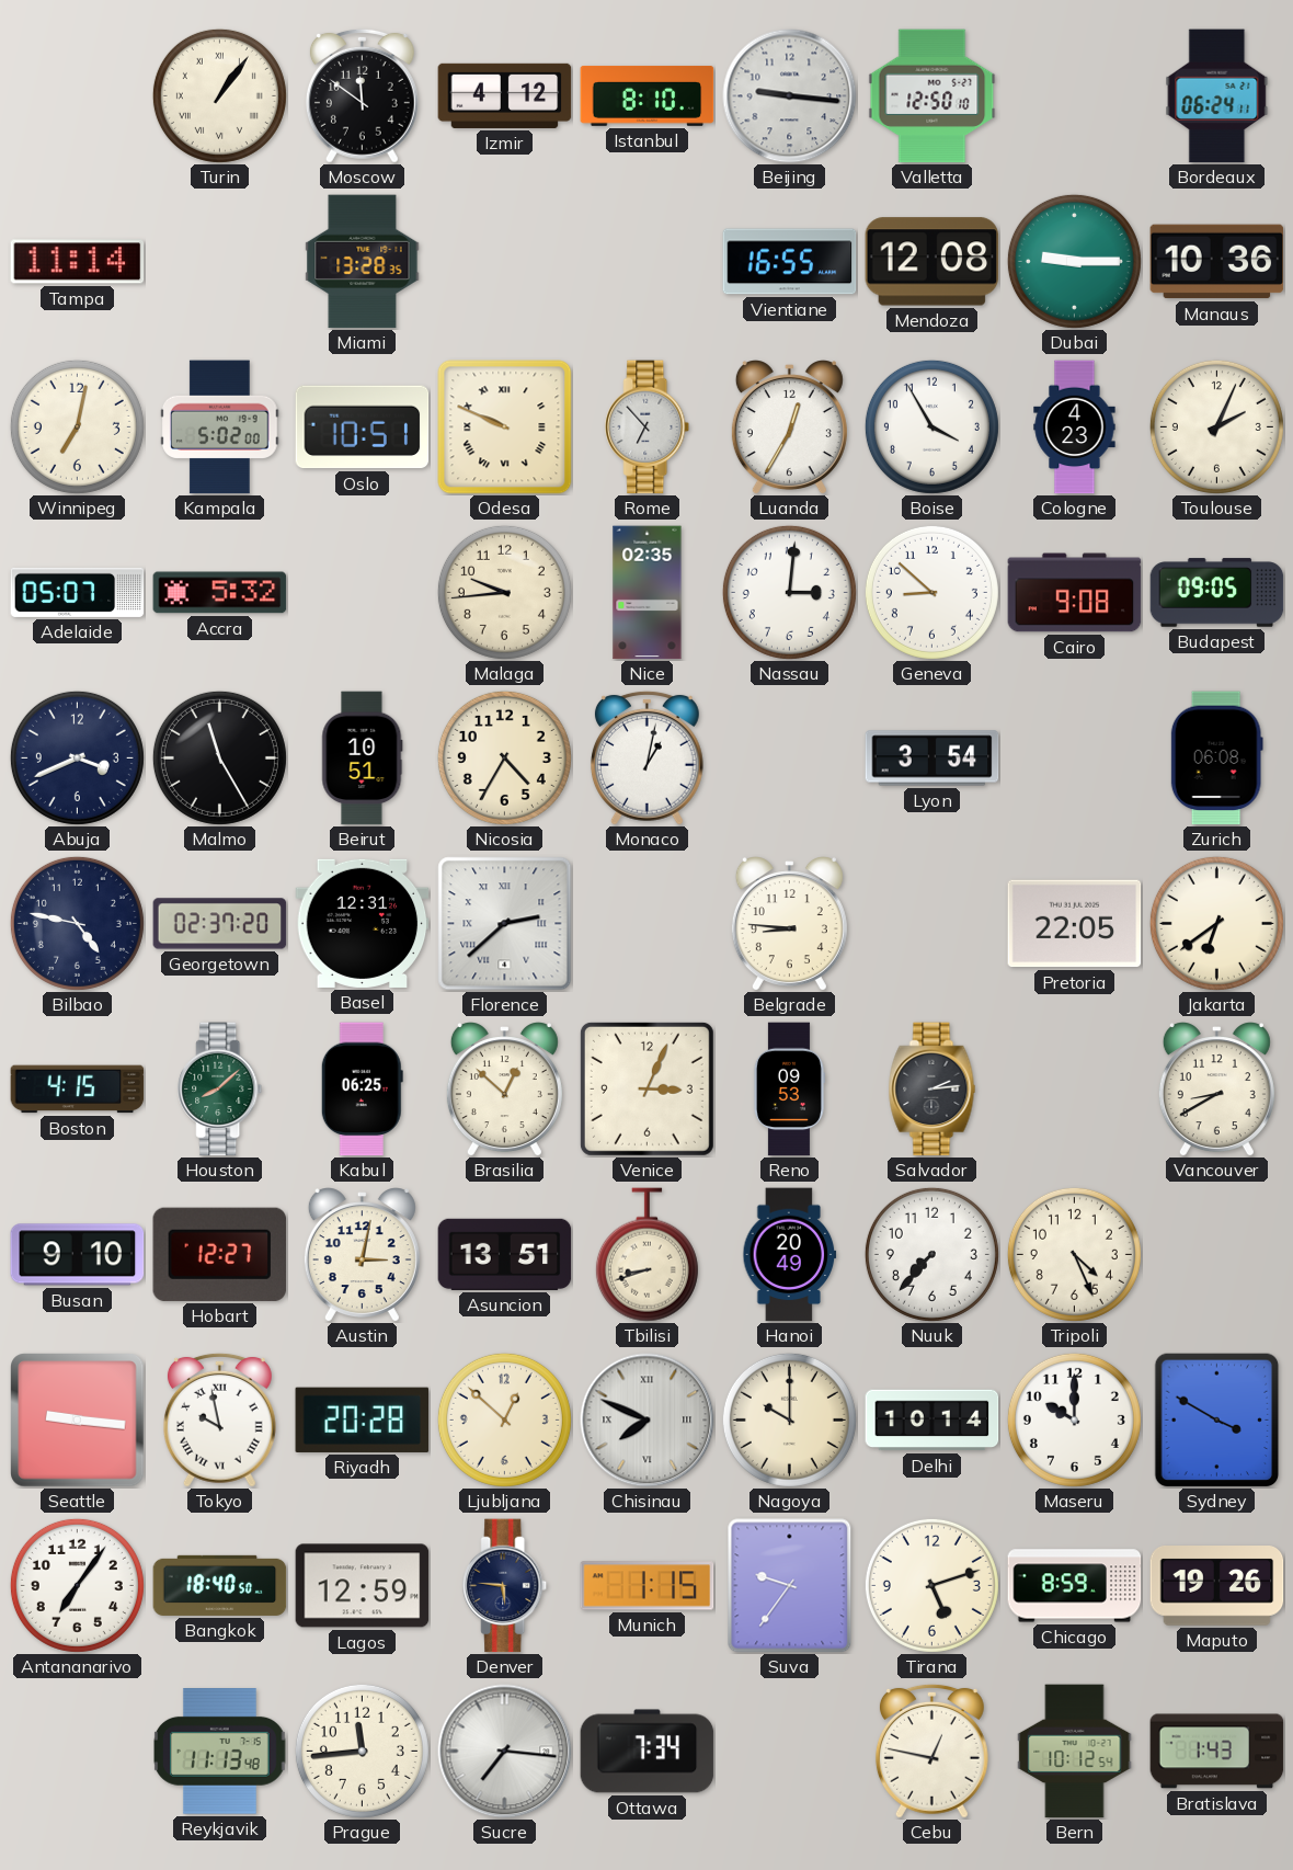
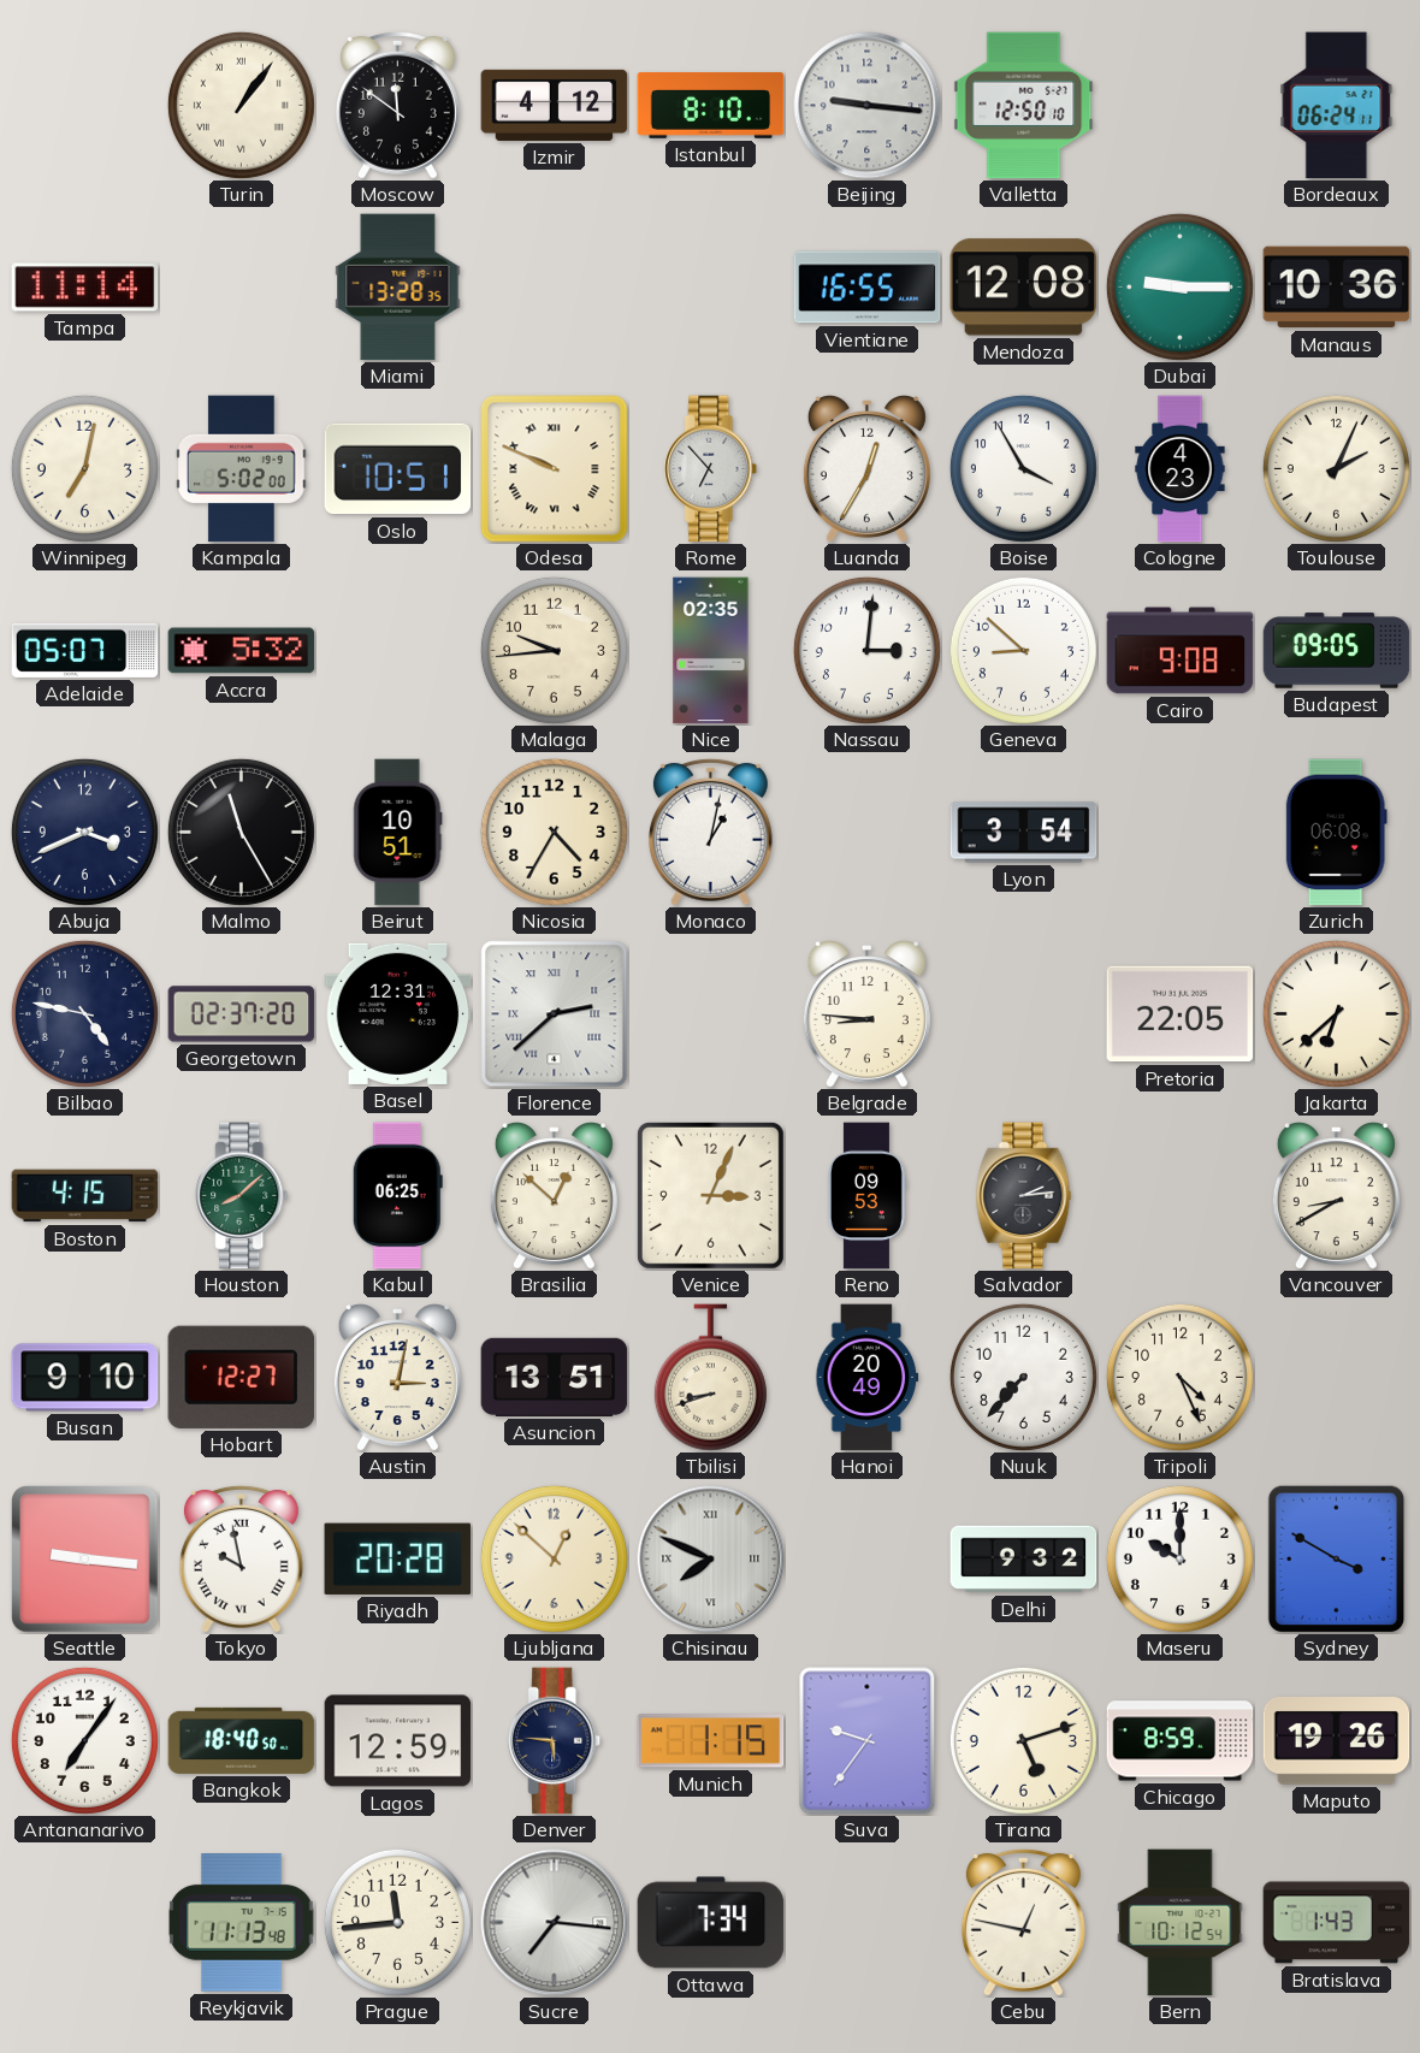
Jakarta: 6:39 -> 6:38
Nagoya: 10:00 -> none
Delhi: 10:14 -> 9:32
